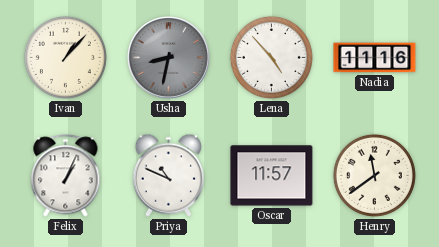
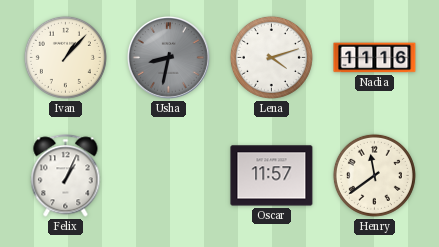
Lena: 4:53 -> 4:12
Priya: 10:49 -> none
